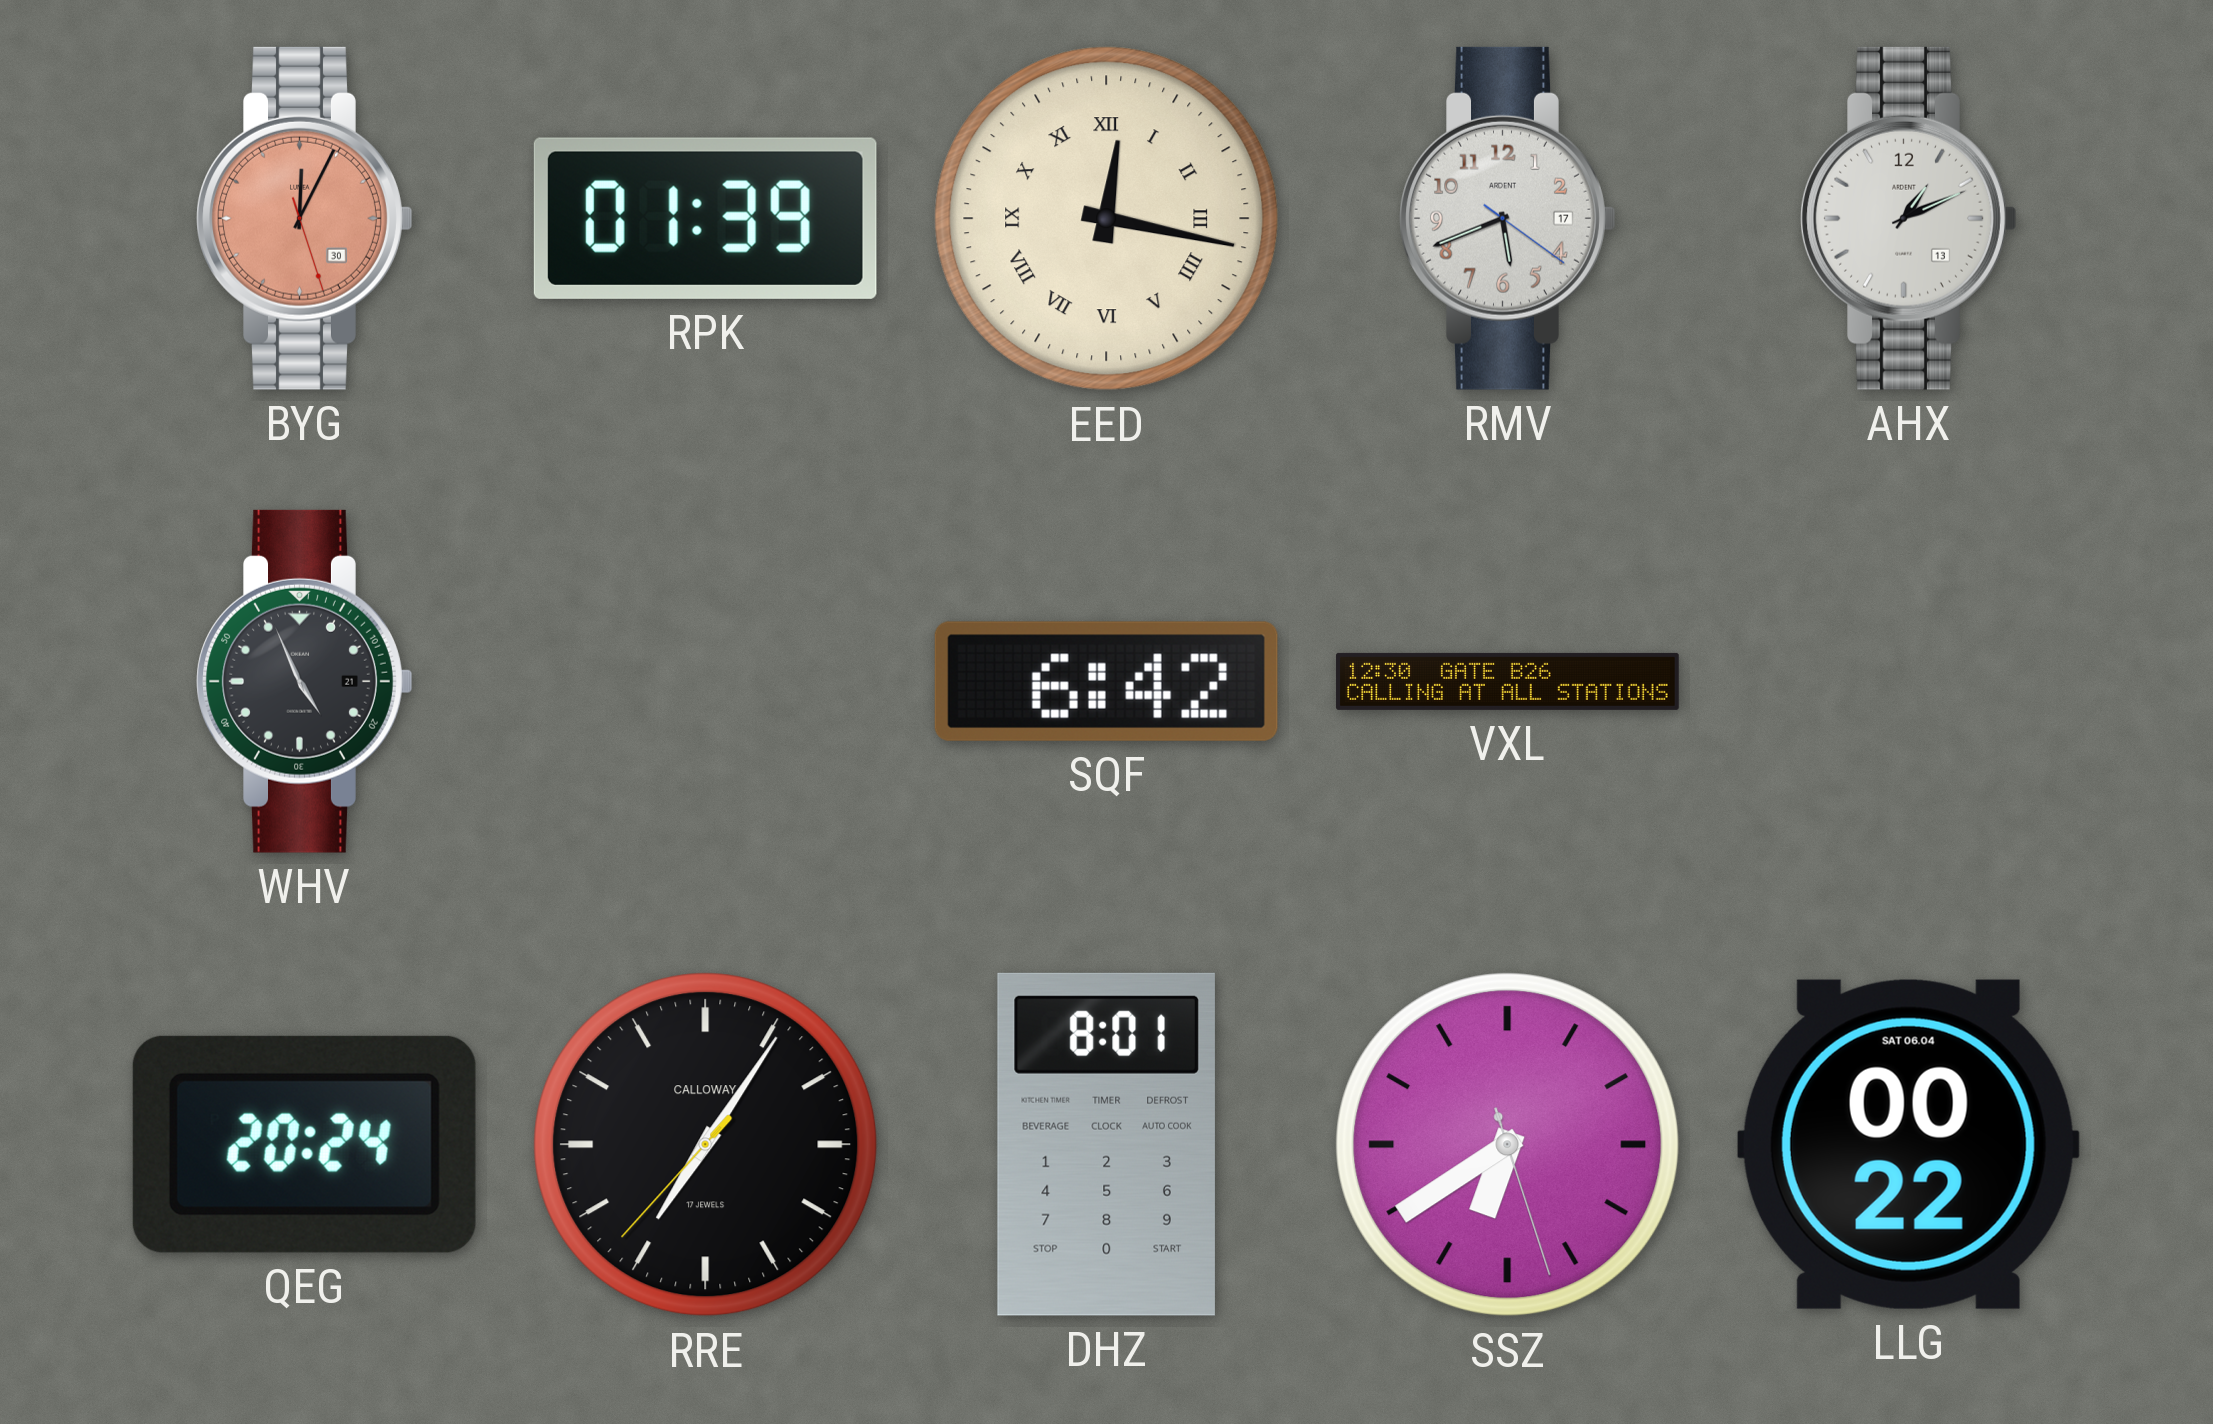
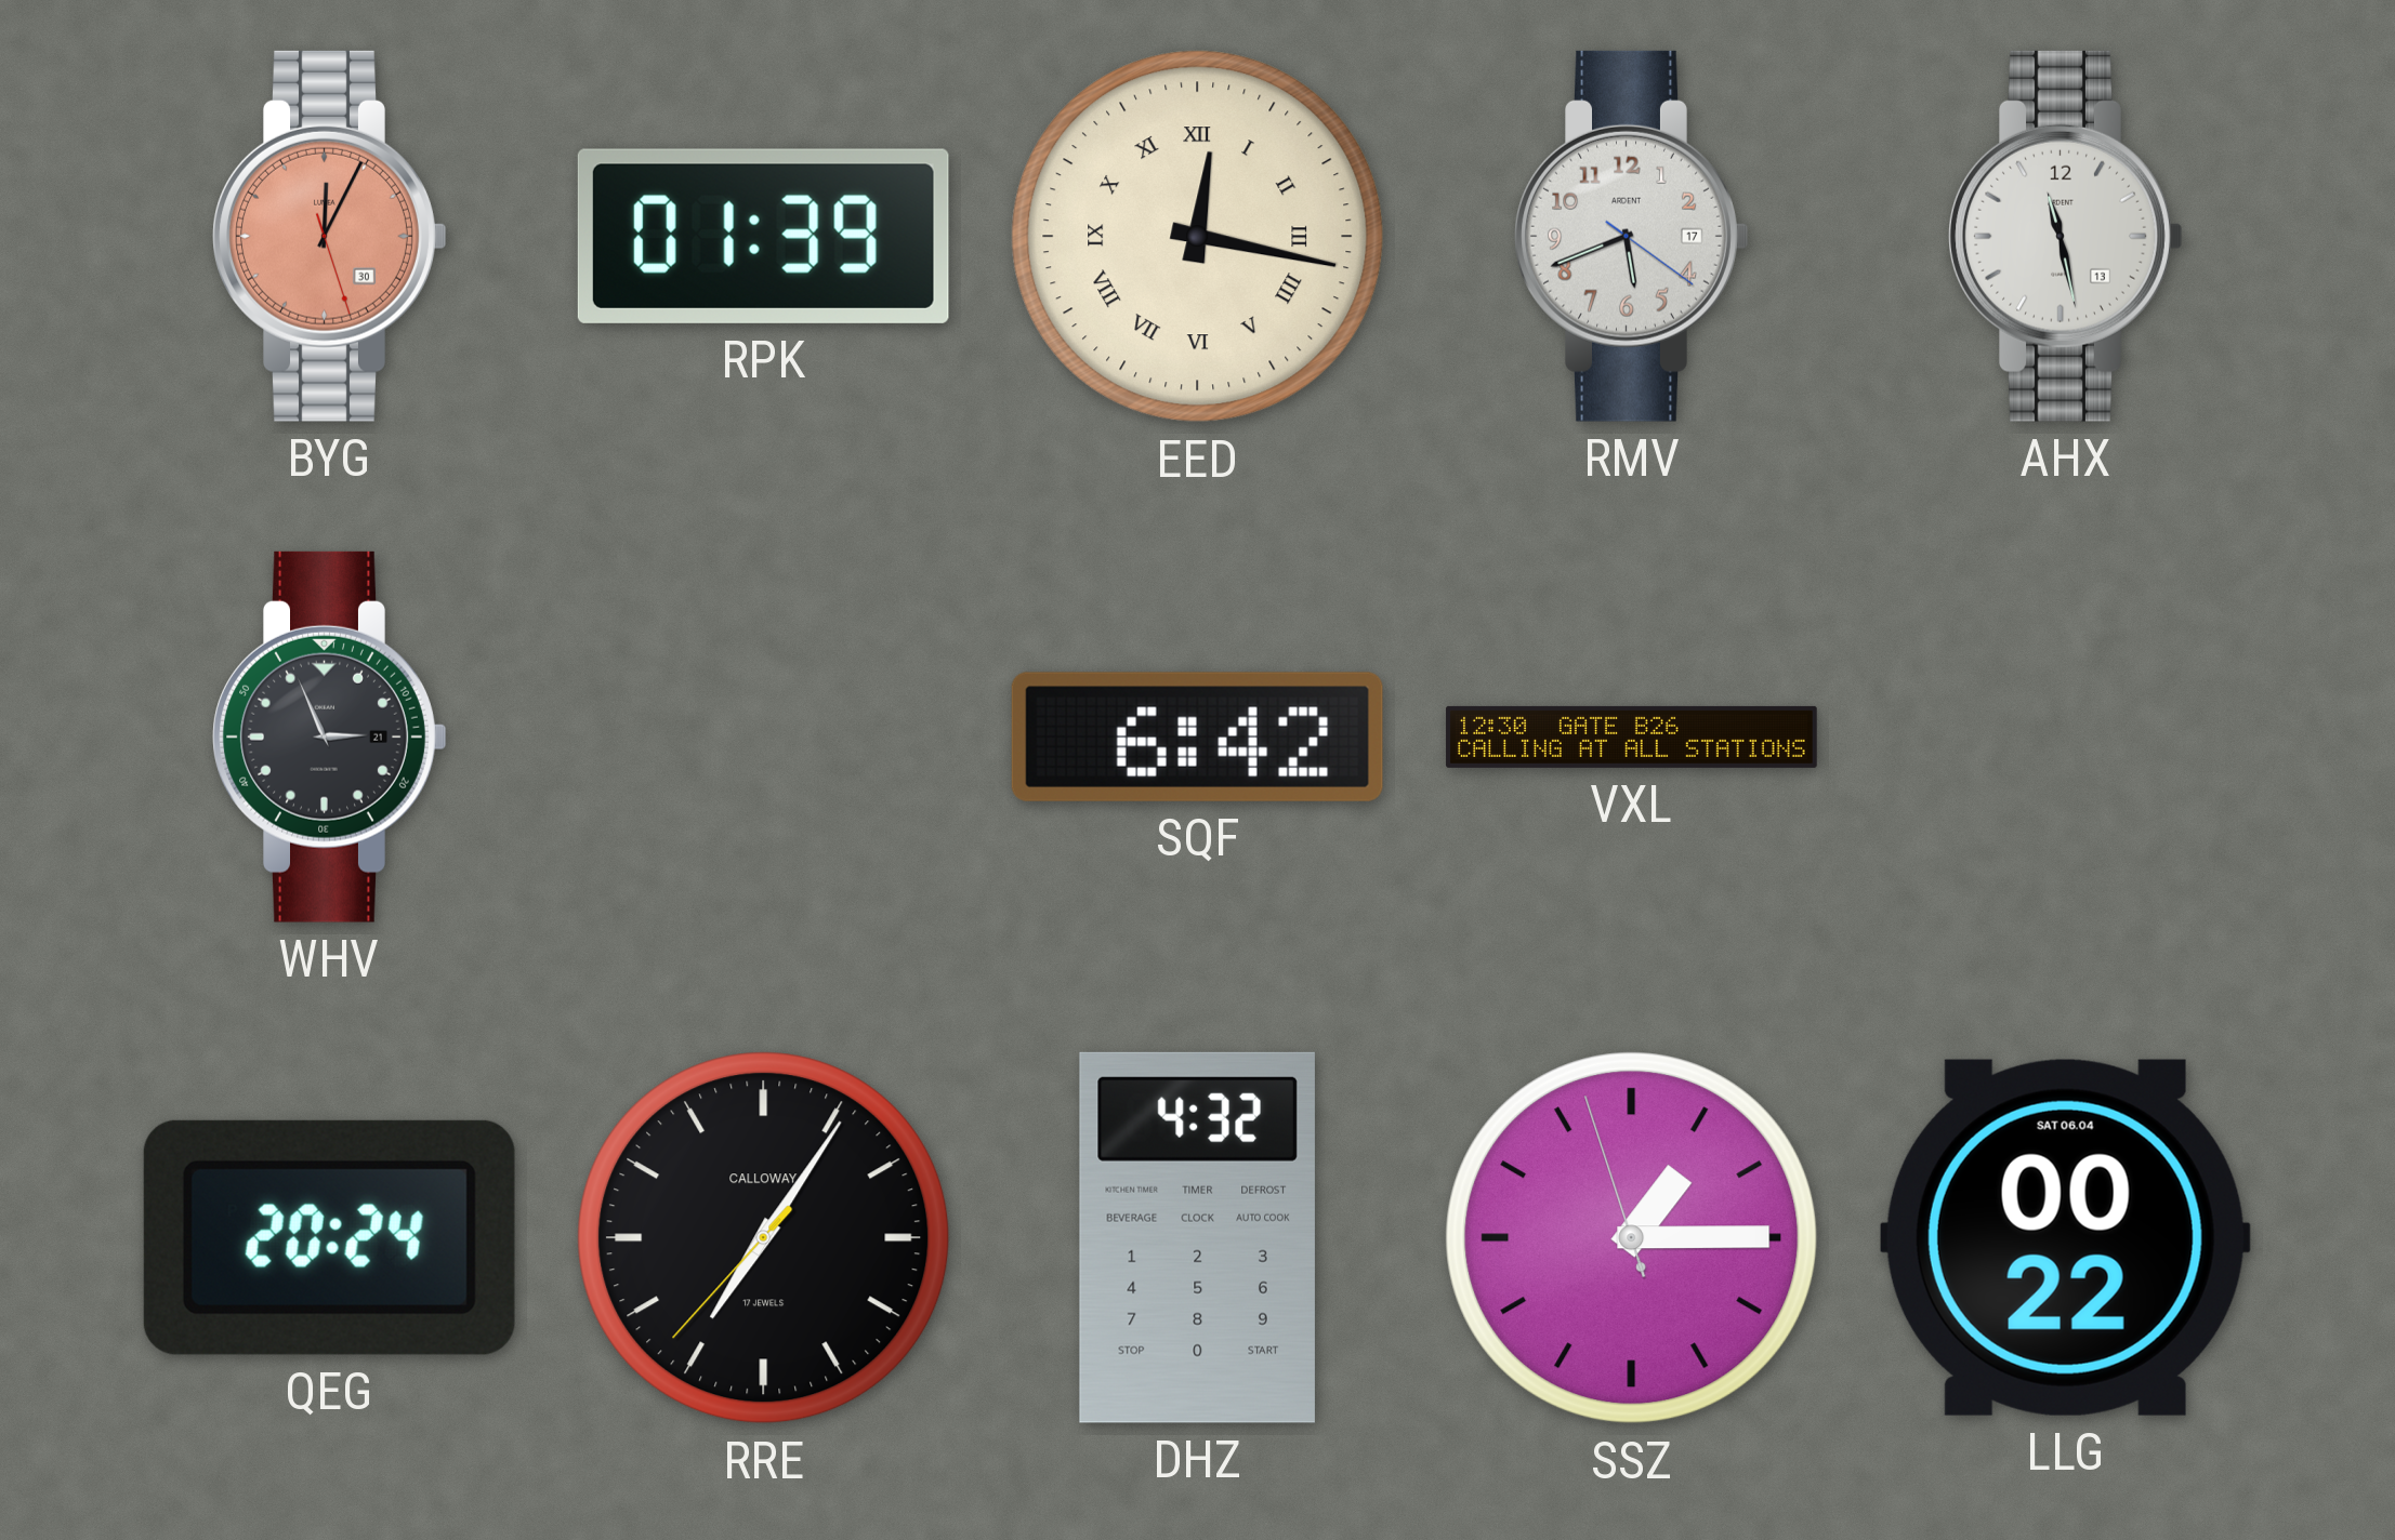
AHX: 1:11 -> 11:28
WHV: 4:56 -> 2:56
DHZ: 8:01 -> 4:32
SSZ: 6:39 -> 1:14
